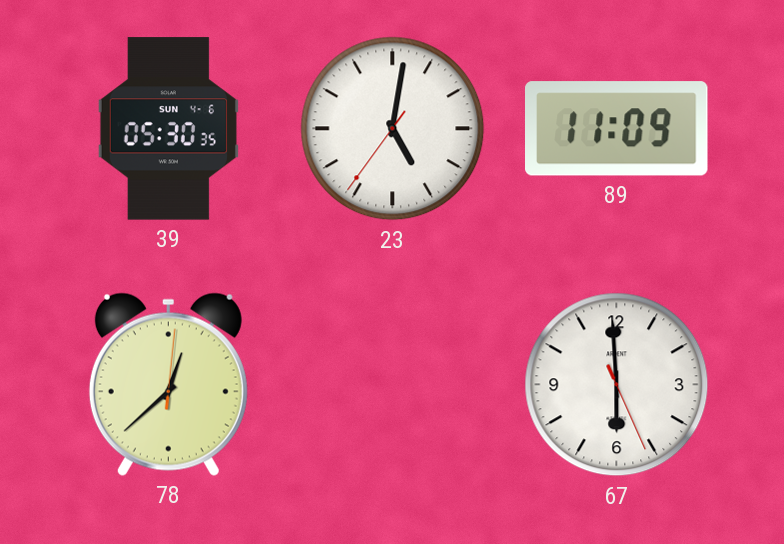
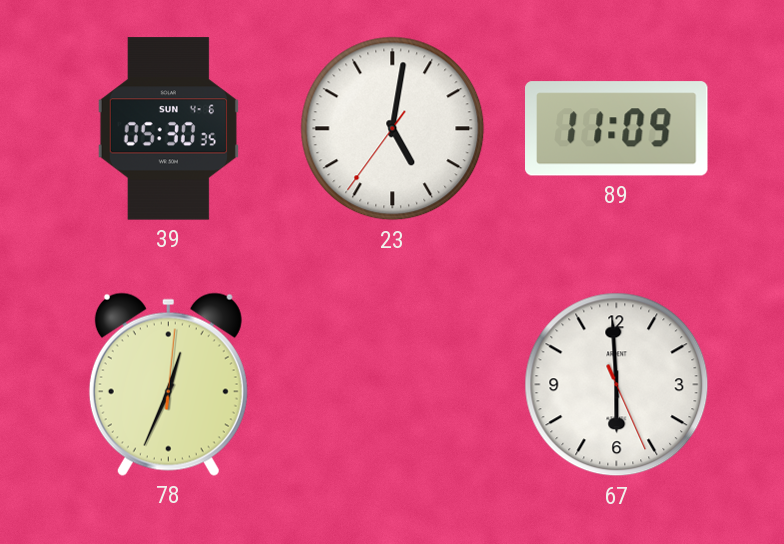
78: 12:38 -> 12:34
